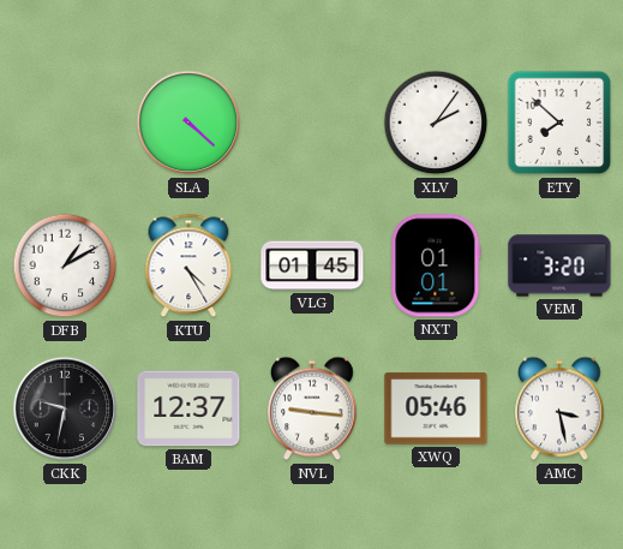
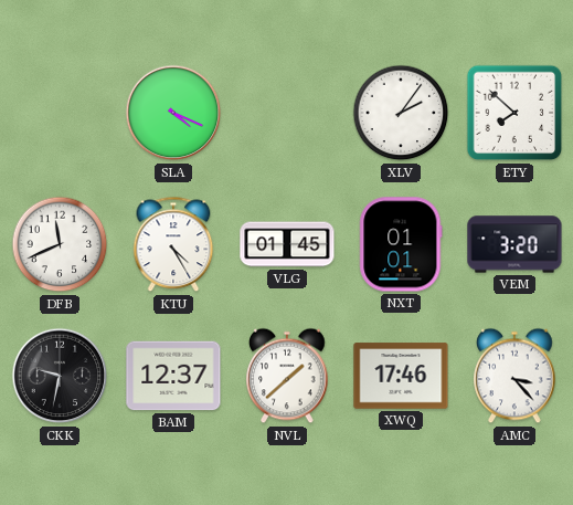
SLA: 4:22 -> 4:19
DFB: 1:10 -> 11:41
NVL: 9:16 -> 1:38
XWQ: 05:46 -> 17:46
AMC: 3:28 -> 3:23
